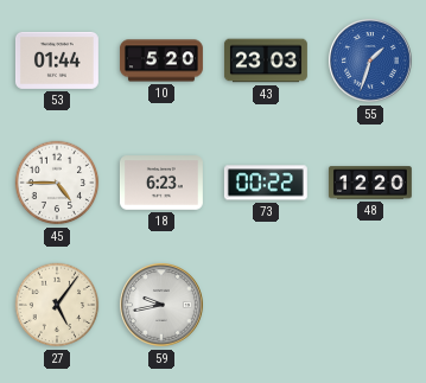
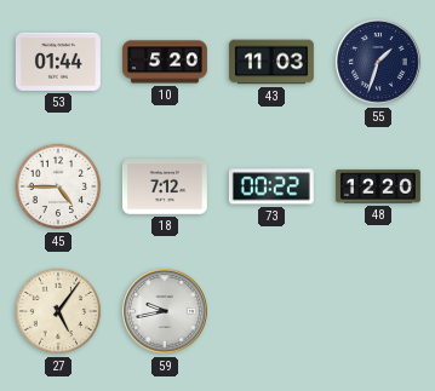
43: 23:03 -> 11:03
55 dial: blue -> navy
18: 6:23 -> 7:12
